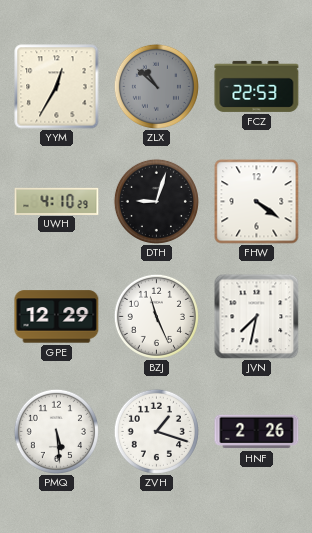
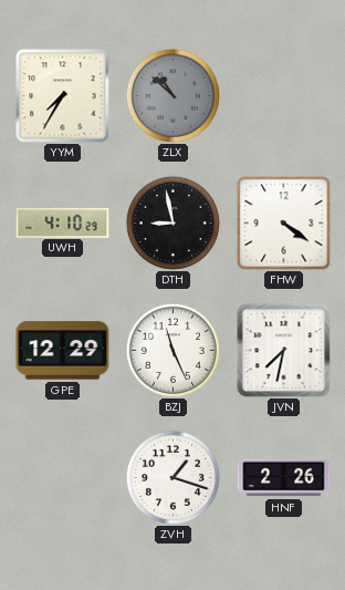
YYM: 12:35 -> 7:35
FCZ: 22:53 -> none
DTH: 9:03 -> 8:58
PMQ: 5:29 -> none
